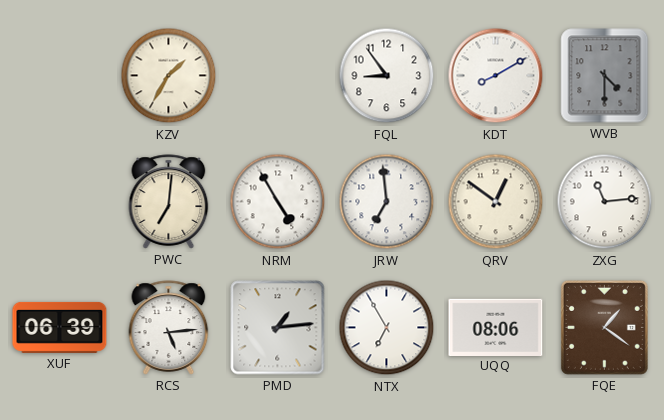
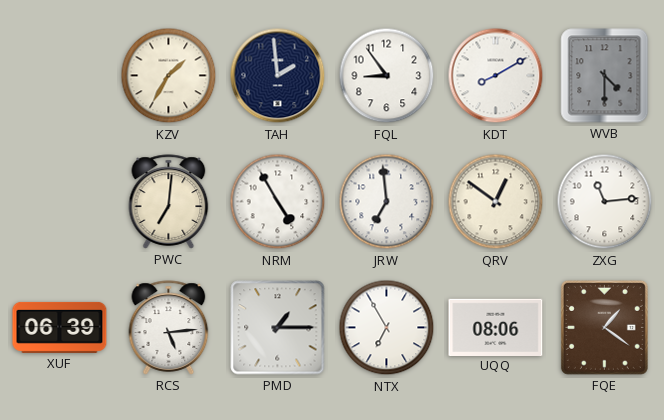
TAH: none -> 1:59
PMD: 1:14 -> 1:15
